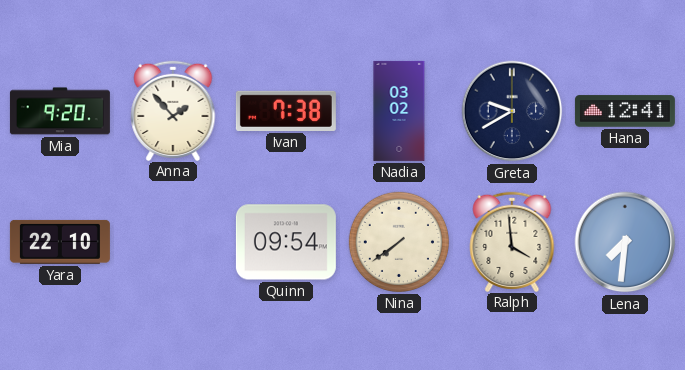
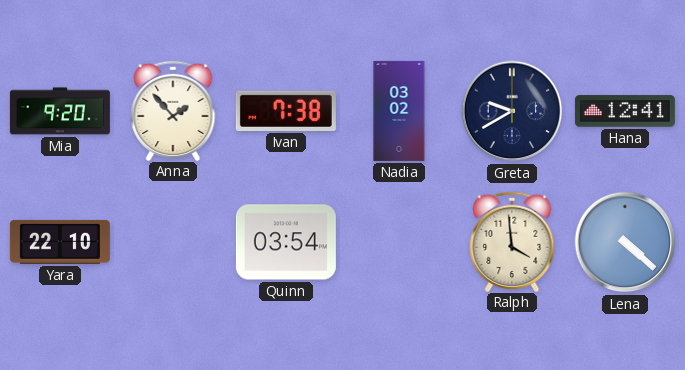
Quinn: 09:54 -> 03:54
Nina: 7:39 -> none
Lena: 7:31 -> 4:22
